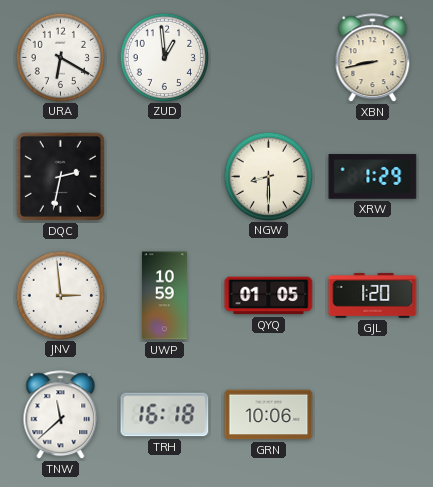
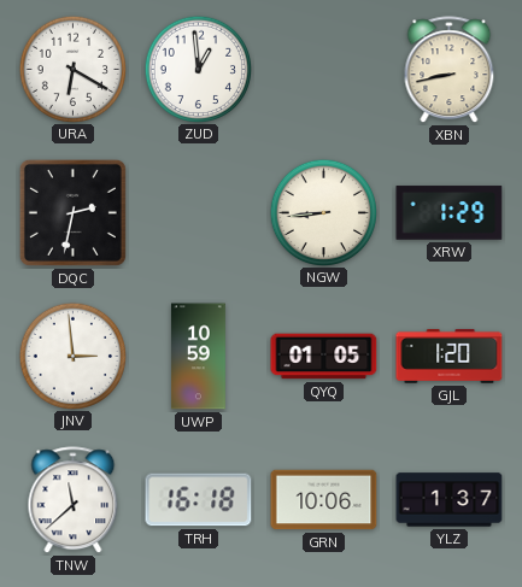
NGW: 8:30 -> 8:44
YLZ: none -> 1:37
